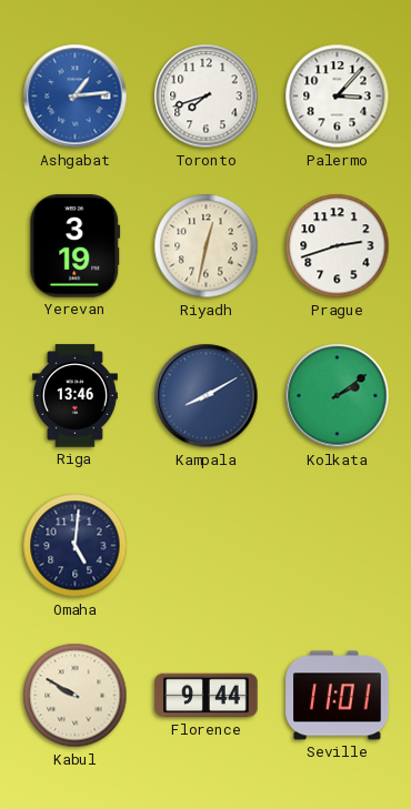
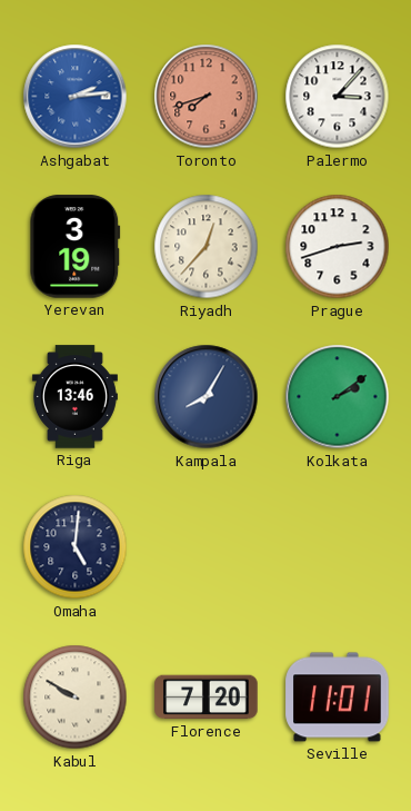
Ashgabat: 1:14 -> 2:14
Toronto dial: white -> salmon
Riyadh: 12:32 -> 12:37
Kampala: 8:10 -> 8:05
Florence: 9:44 -> 7:20
